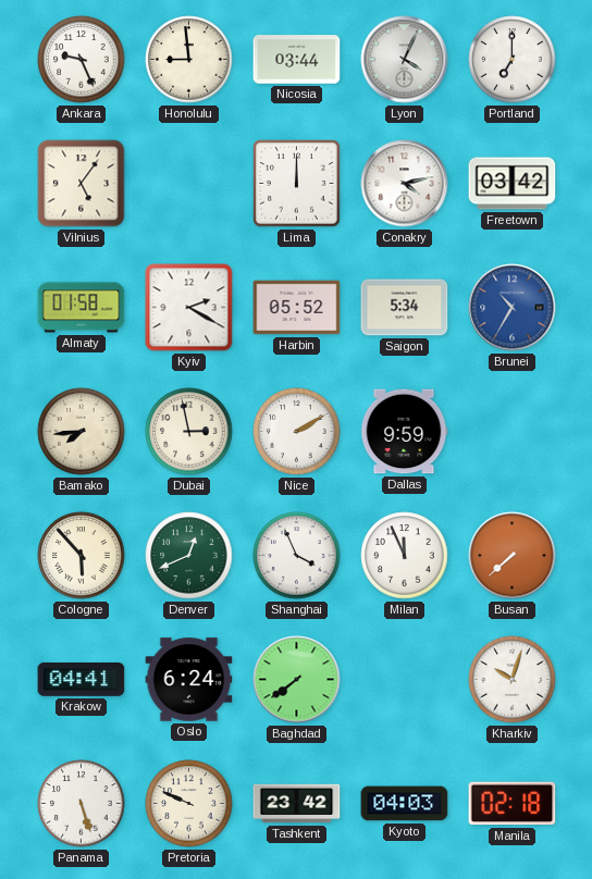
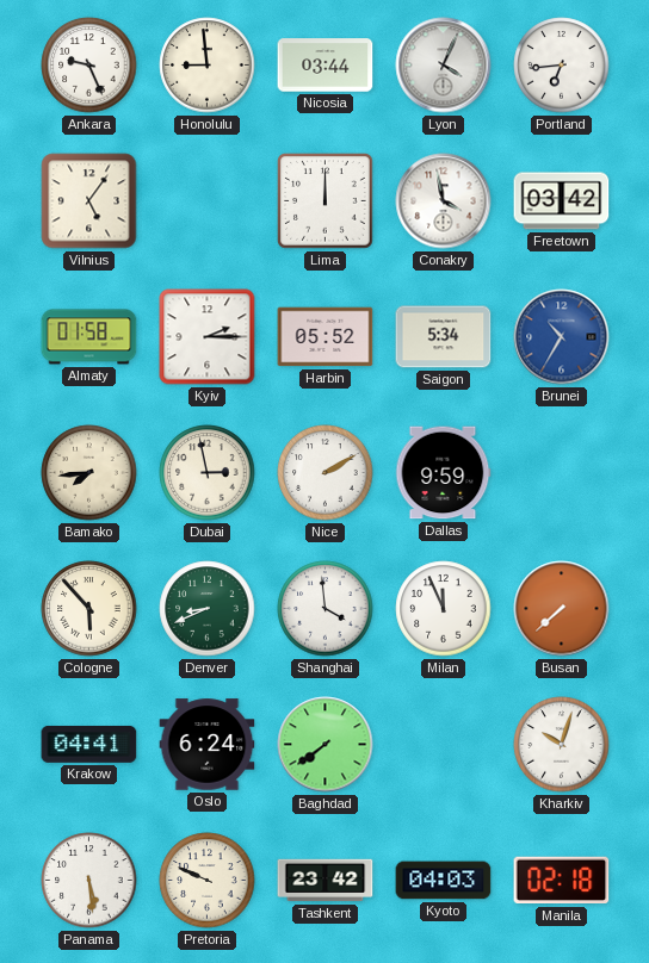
Portland: 7:00 -> 6:44
Conakry: 4:13 -> 3:58
Kyiv: 2:20 -> 2:15
Denver: 12:41 -> 8:41
Shanghai: 3:56 -> 3:59
Panama: 5:27 -> 5:29
